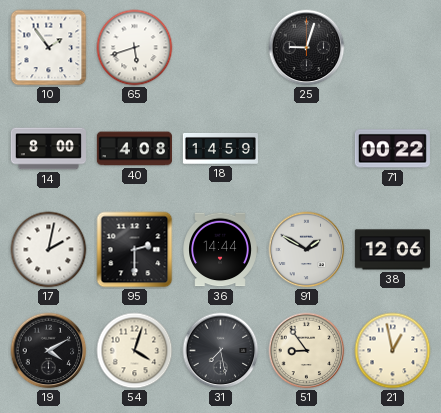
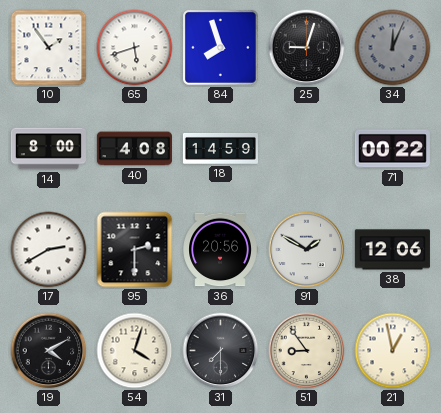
84: none -> 7:57
34: none -> 12:04
17: 2:02 -> 2:40
36: 14:44 -> 20:56
31: 7:28 -> 7:30
